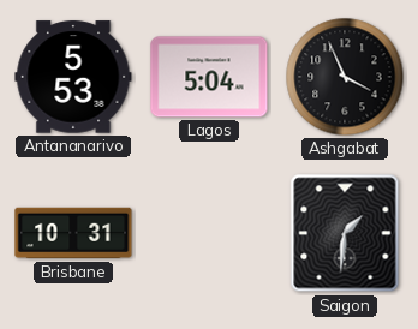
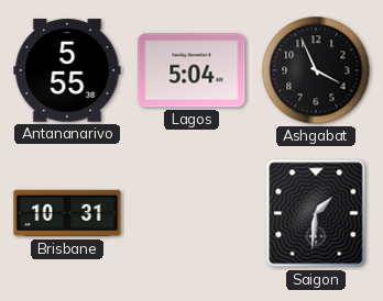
Antananarivo: 5:53 -> 5:55
